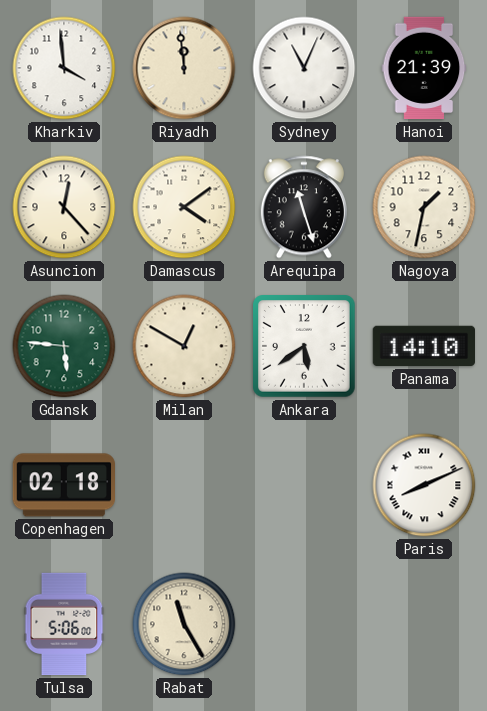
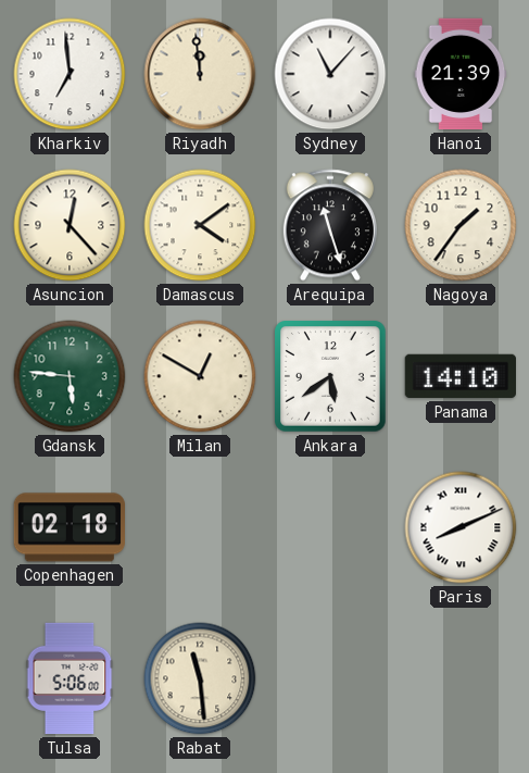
Kharkiv: 3:59 -> 6:59
Sydney: 11:04 -> 11:07
Nagoya: 1:32 -> 1:36
Rabat: 11:25 -> 11:29
